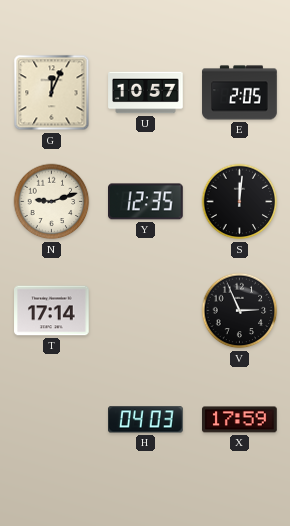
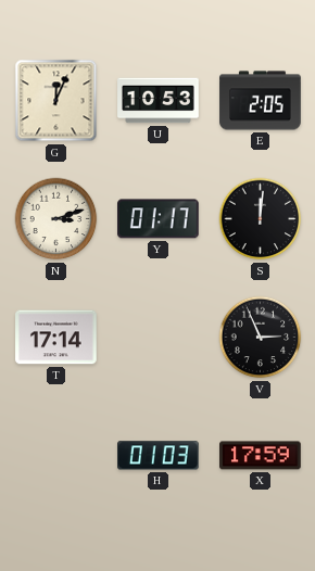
U: 10:57 -> 10:53
N: 9:12 -> 3:12
Y: 12:35 -> 01:17
H: 04:03 -> 01:03
